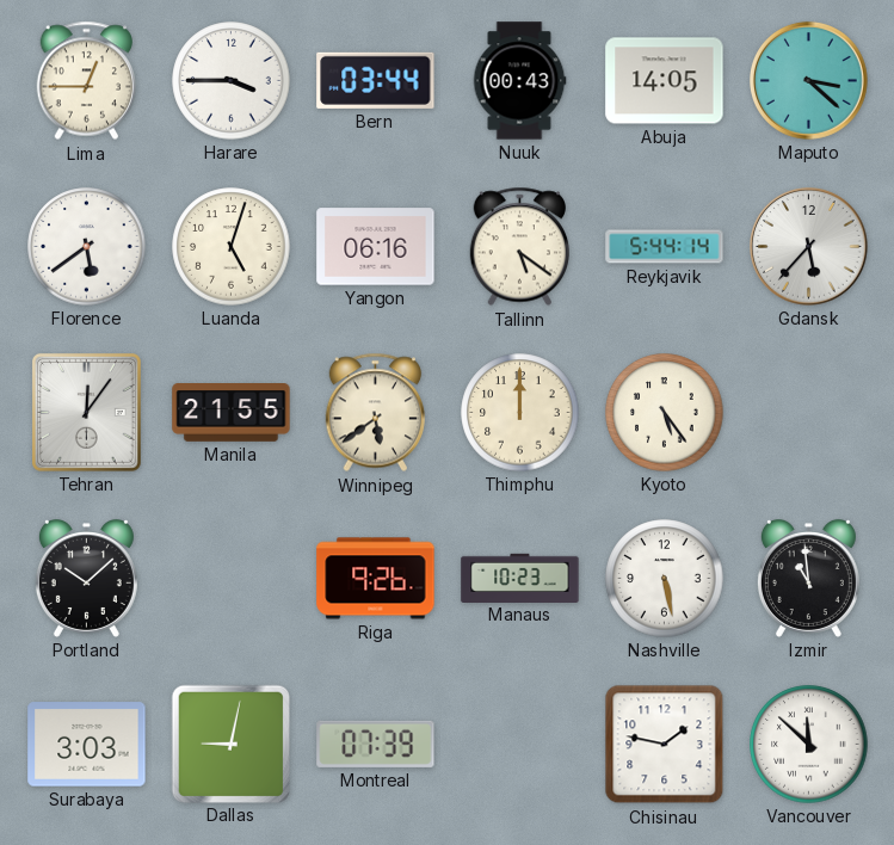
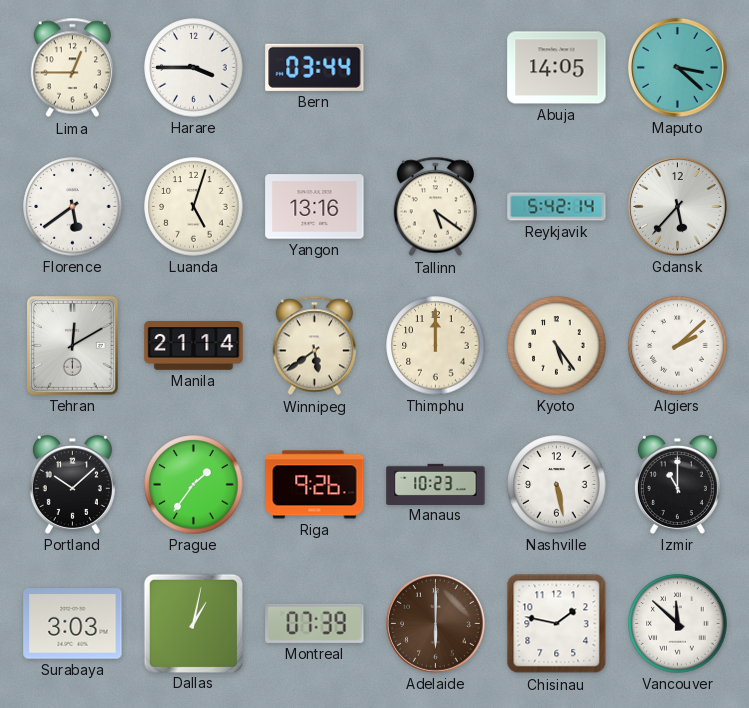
Nuuk: 00:43 -> none
Yangon: 06:16 -> 13:16
Reykjavik: 5:44 -> 5:42
Tehran: 12:06 -> 12:10
Manila: 21:55 -> 21:14
Algiers: none -> 2:08
Prague: none -> 1:36
Izmir: 10:59 -> 11:00
Dallas: 9:02 -> 1:02
Adelaide: none -> 6:00
